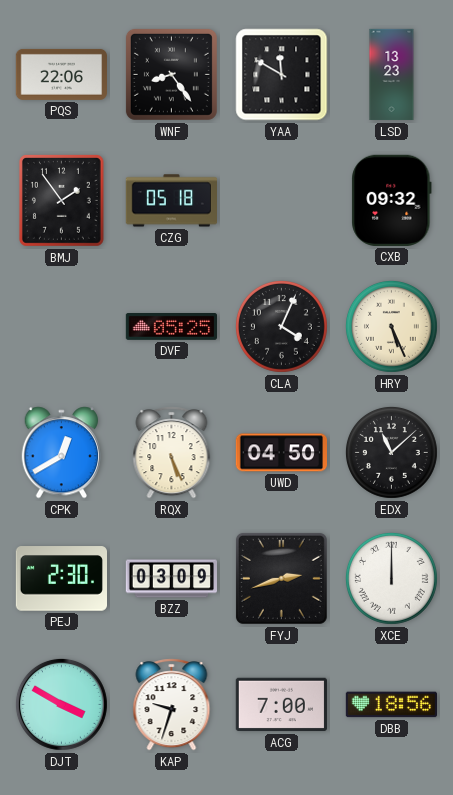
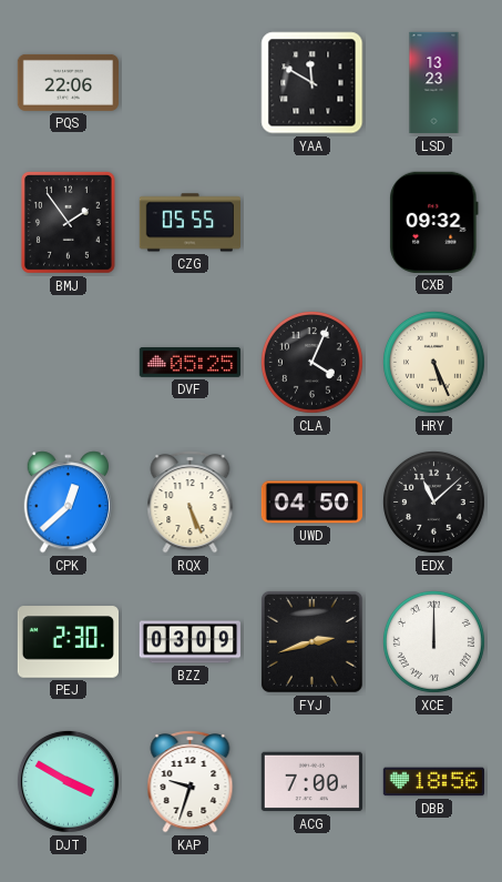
WNF: 8:24 -> none
CZG: 05:18 -> 05:55
CPK: 12:40 -> 12:38
